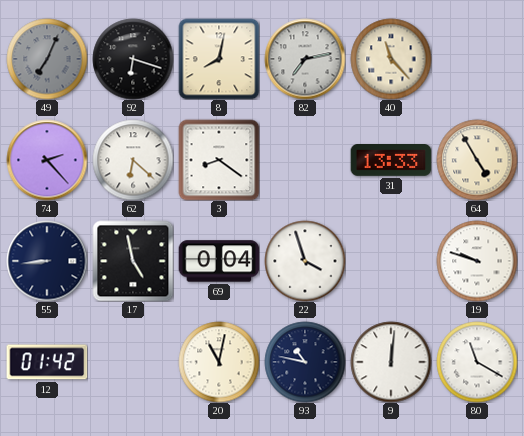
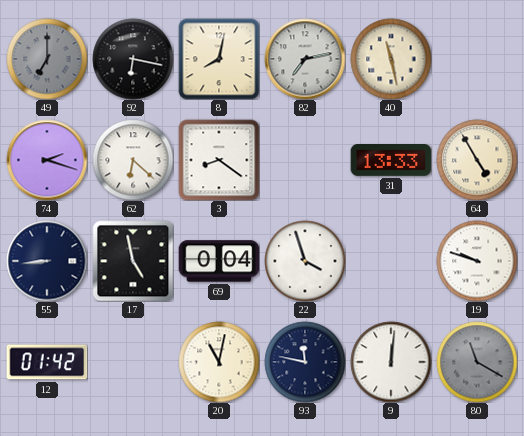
49: 7:04 -> 7:00
92: 6:18 -> 6:17
40: 11:23 -> 11:28
74: 2:23 -> 2:18
93: 10:47 -> 11:47
80 dial: white -> grey
